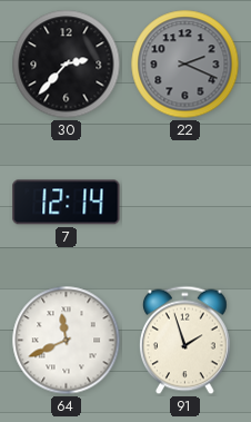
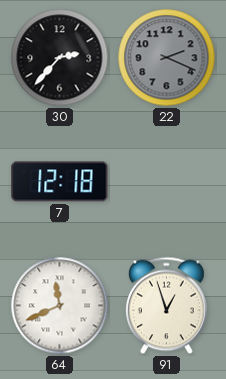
7: 12:14 -> 12:18
91: 1:57 -> 12:57
